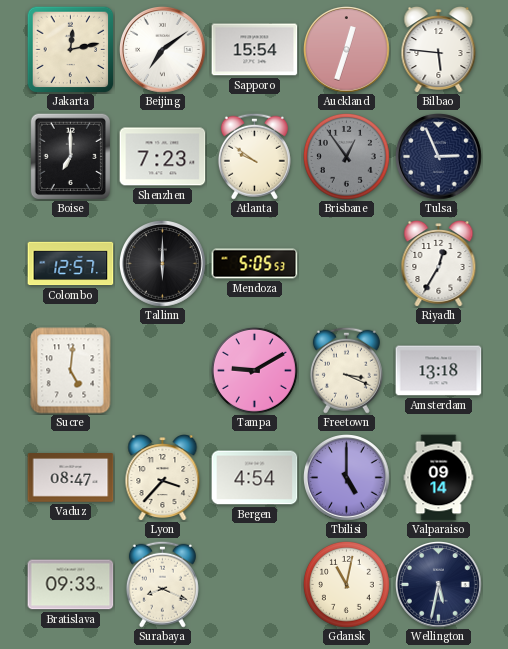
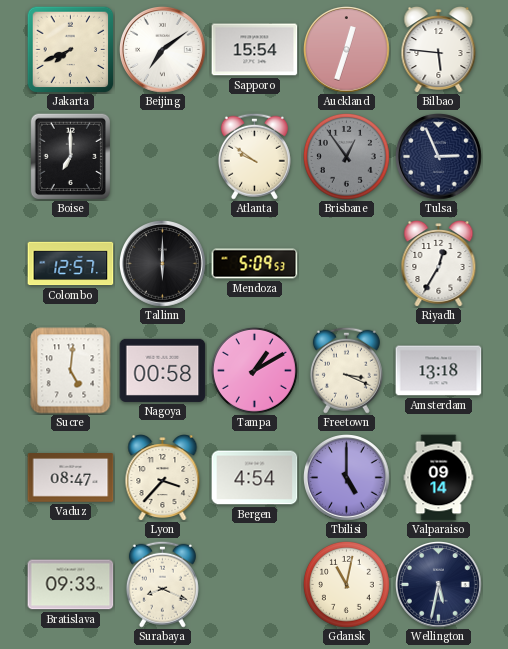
Jakarta: 12:13 -> 7:41
Shenzhen: 7:23 -> none
Mendoza: 5:05 -> 5:09
Nagoya: none -> 00:58
Tampa: 9:10 -> 1:10
